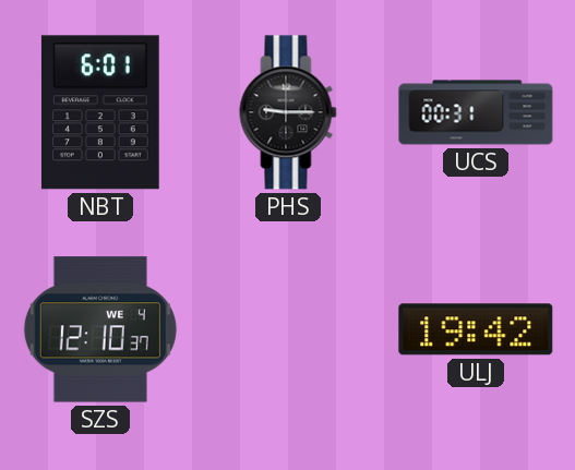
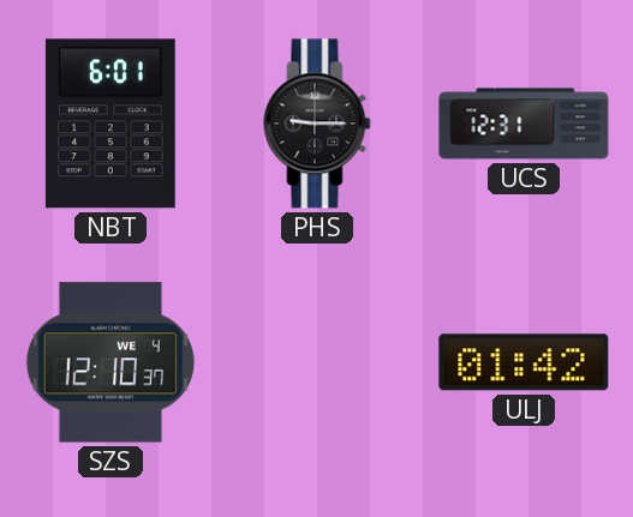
UCS: 00:31 -> 12:31
ULJ: 19:42 -> 01:42
